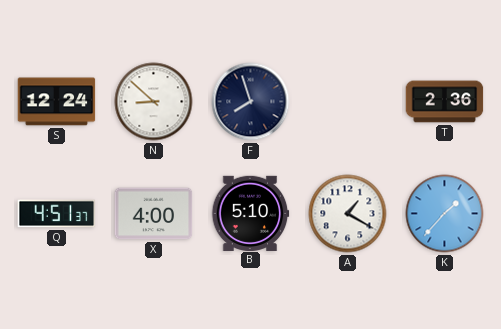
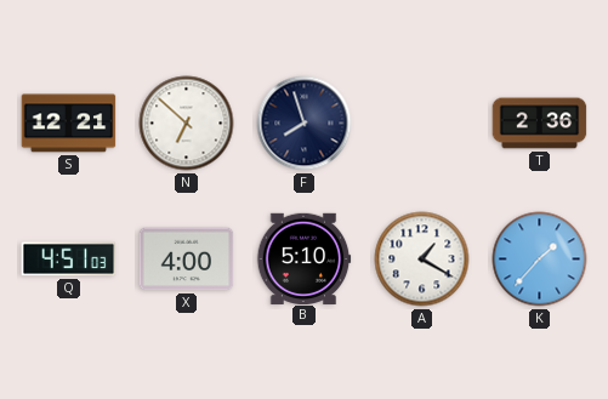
S: 12:24 -> 12:21
N: 8:52 -> 6:52
Q: 4:51:37 -> 4:51:03
